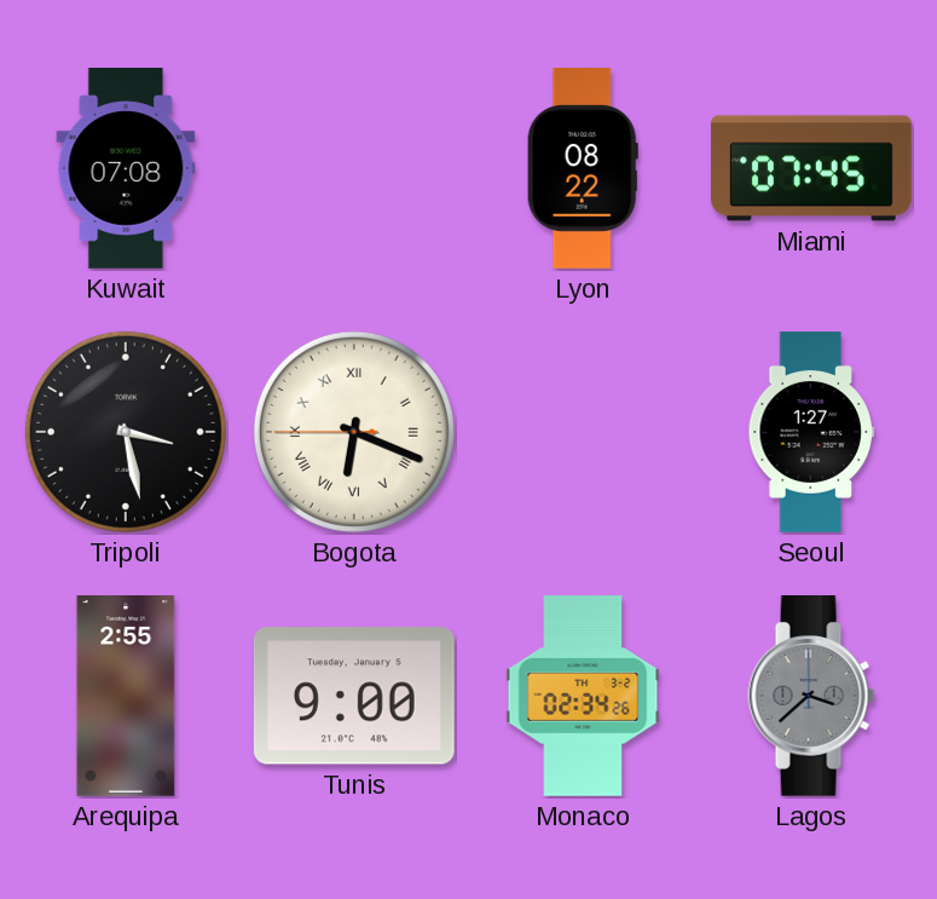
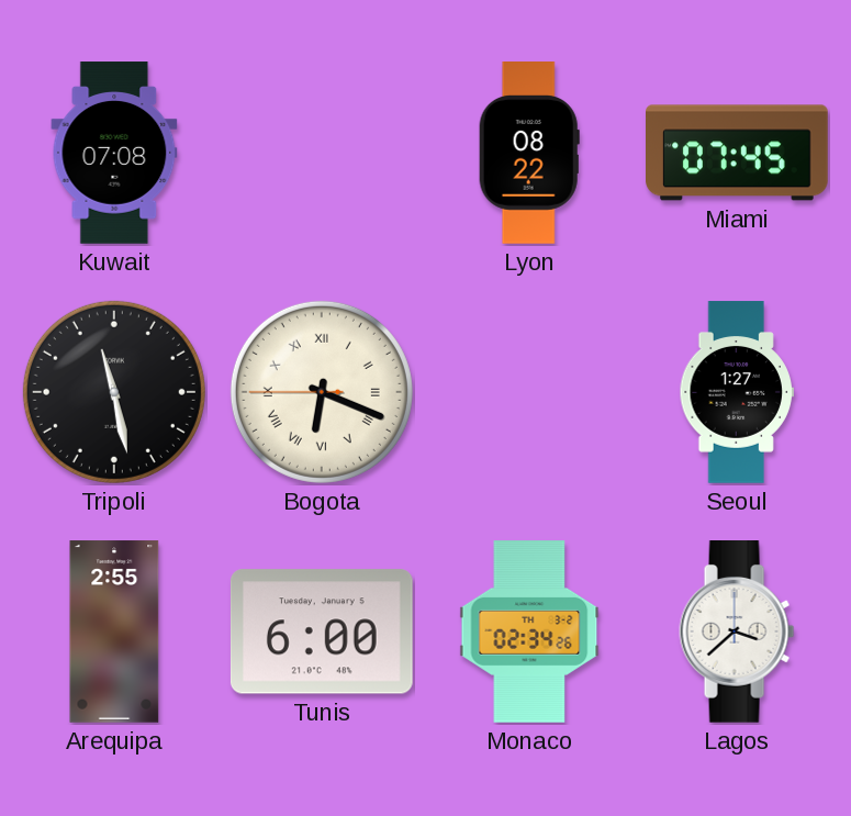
Tripoli: 3:28 -> 11:28
Tunis: 9:00 -> 6:00
Lagos dial: grey -> white
